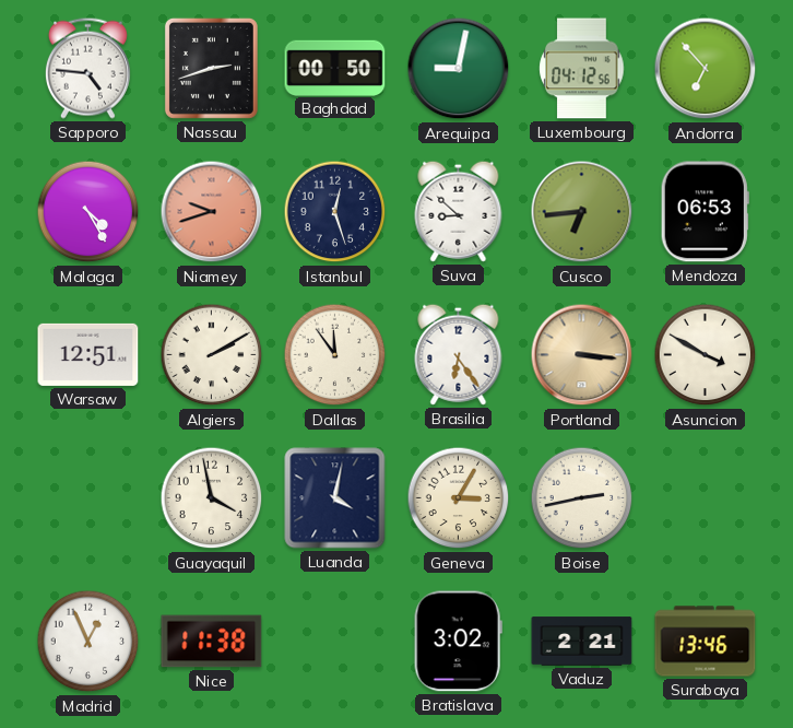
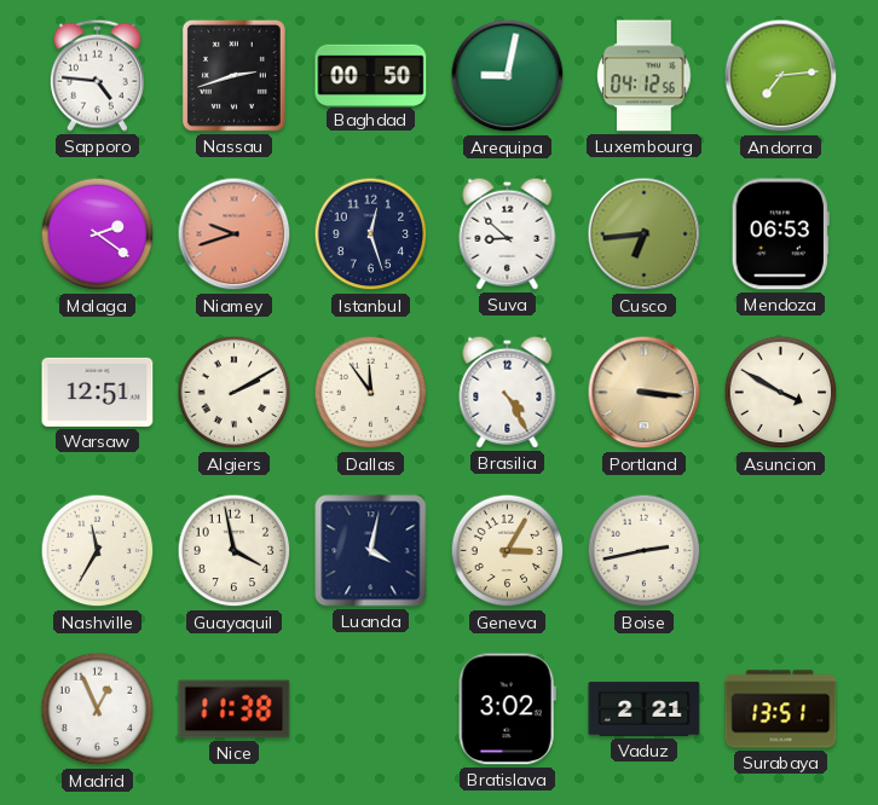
Andorra: 6:53 -> 7:14
Malaga: 4:25 -> 2:21
Brasilia: 6:24 -> 4:25
Nashville: none -> 11:35
Surabaya: 13:46 -> 13:51
